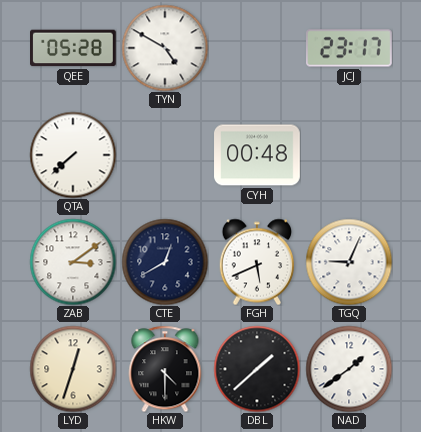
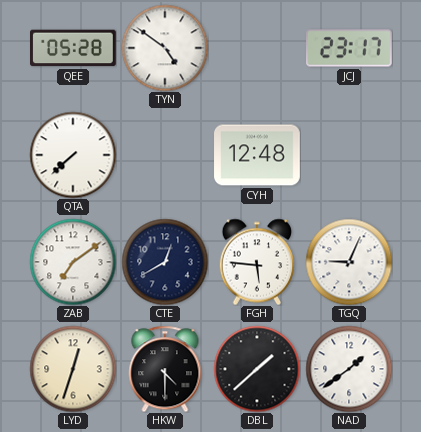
TYN: 4:50 -> 4:51
CYH: 00:48 -> 12:48
ZAB: 3:09 -> 7:09
FGH: 5:41 -> 5:46
